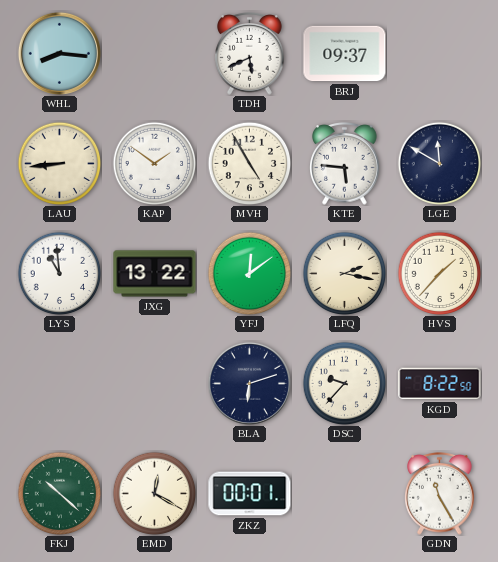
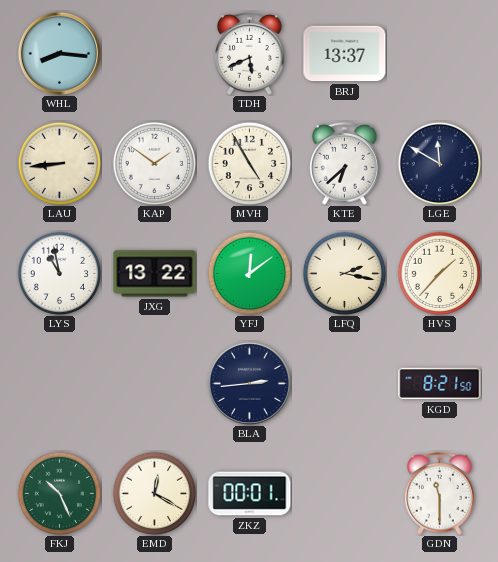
BRJ: 09:37 -> 13:37
KTE: 5:46 -> 6:38
LYS: 10:59 -> 10:58
BLA: 6:12 -> 2:44
DSC: 9:37 -> none
KGD: 8:22 -> 8:21
FKJ: 10:22 -> 10:26
GDN: 11:25 -> 11:30
